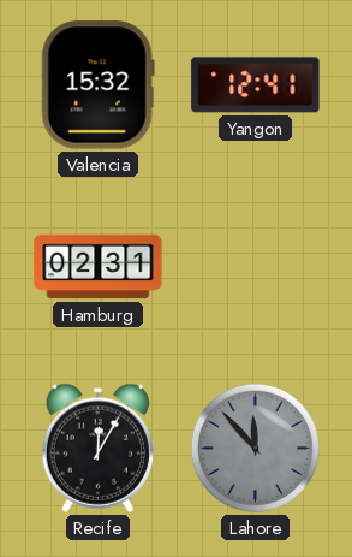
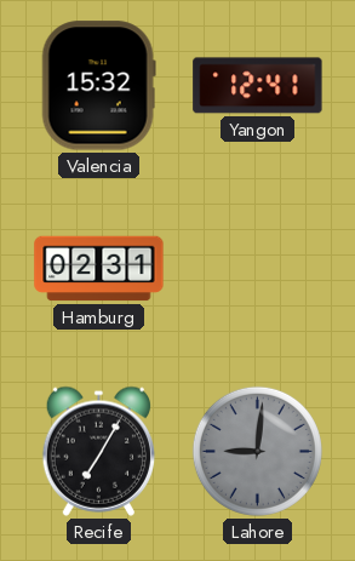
Recife: 12:05 -> 7:05
Lahore: 11:53 -> 9:01
